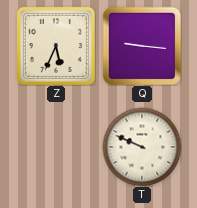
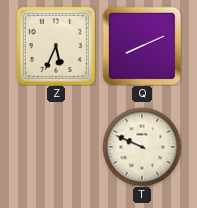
Q: 9:16 -> 8:11
